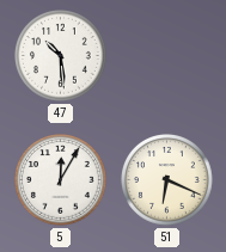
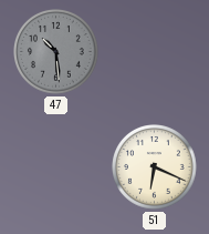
47 dial: white -> grey
5: 12:05 -> none
